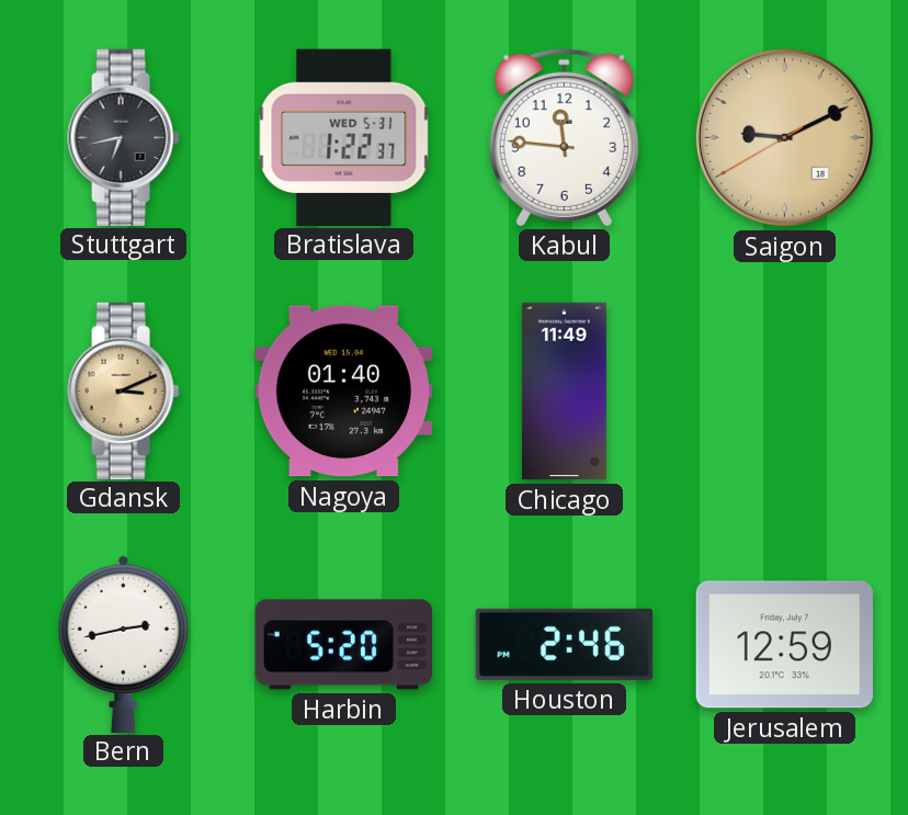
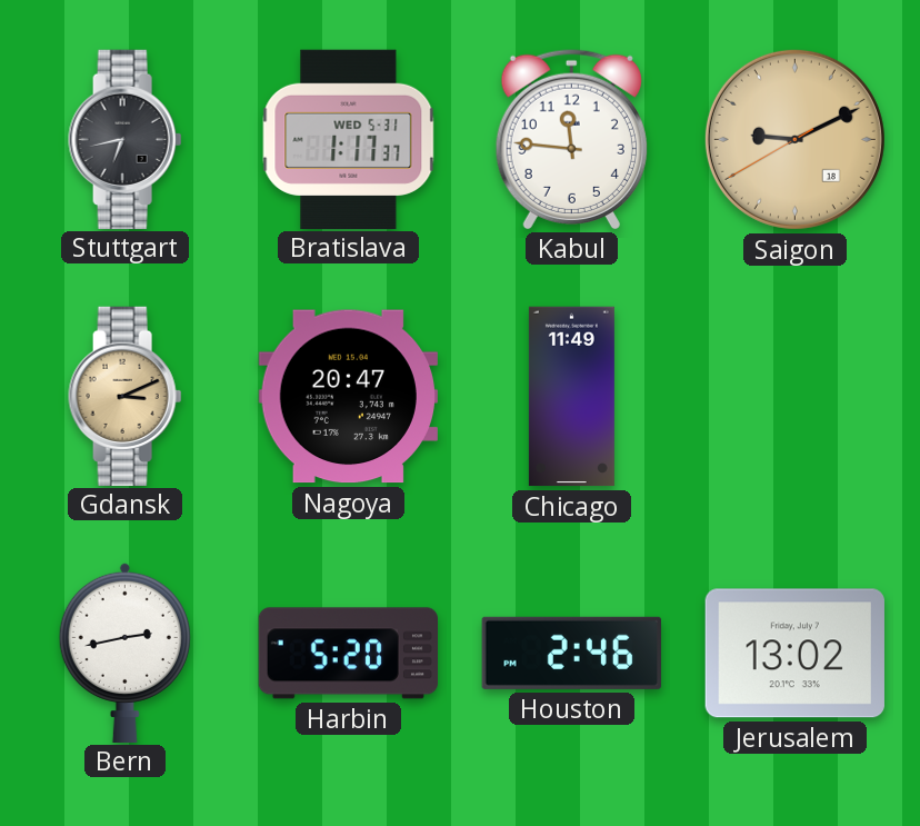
Bratislava: 1:22 -> 1:17
Nagoya: 01:40 -> 20:47
Jerusalem: 12:59 -> 13:02
